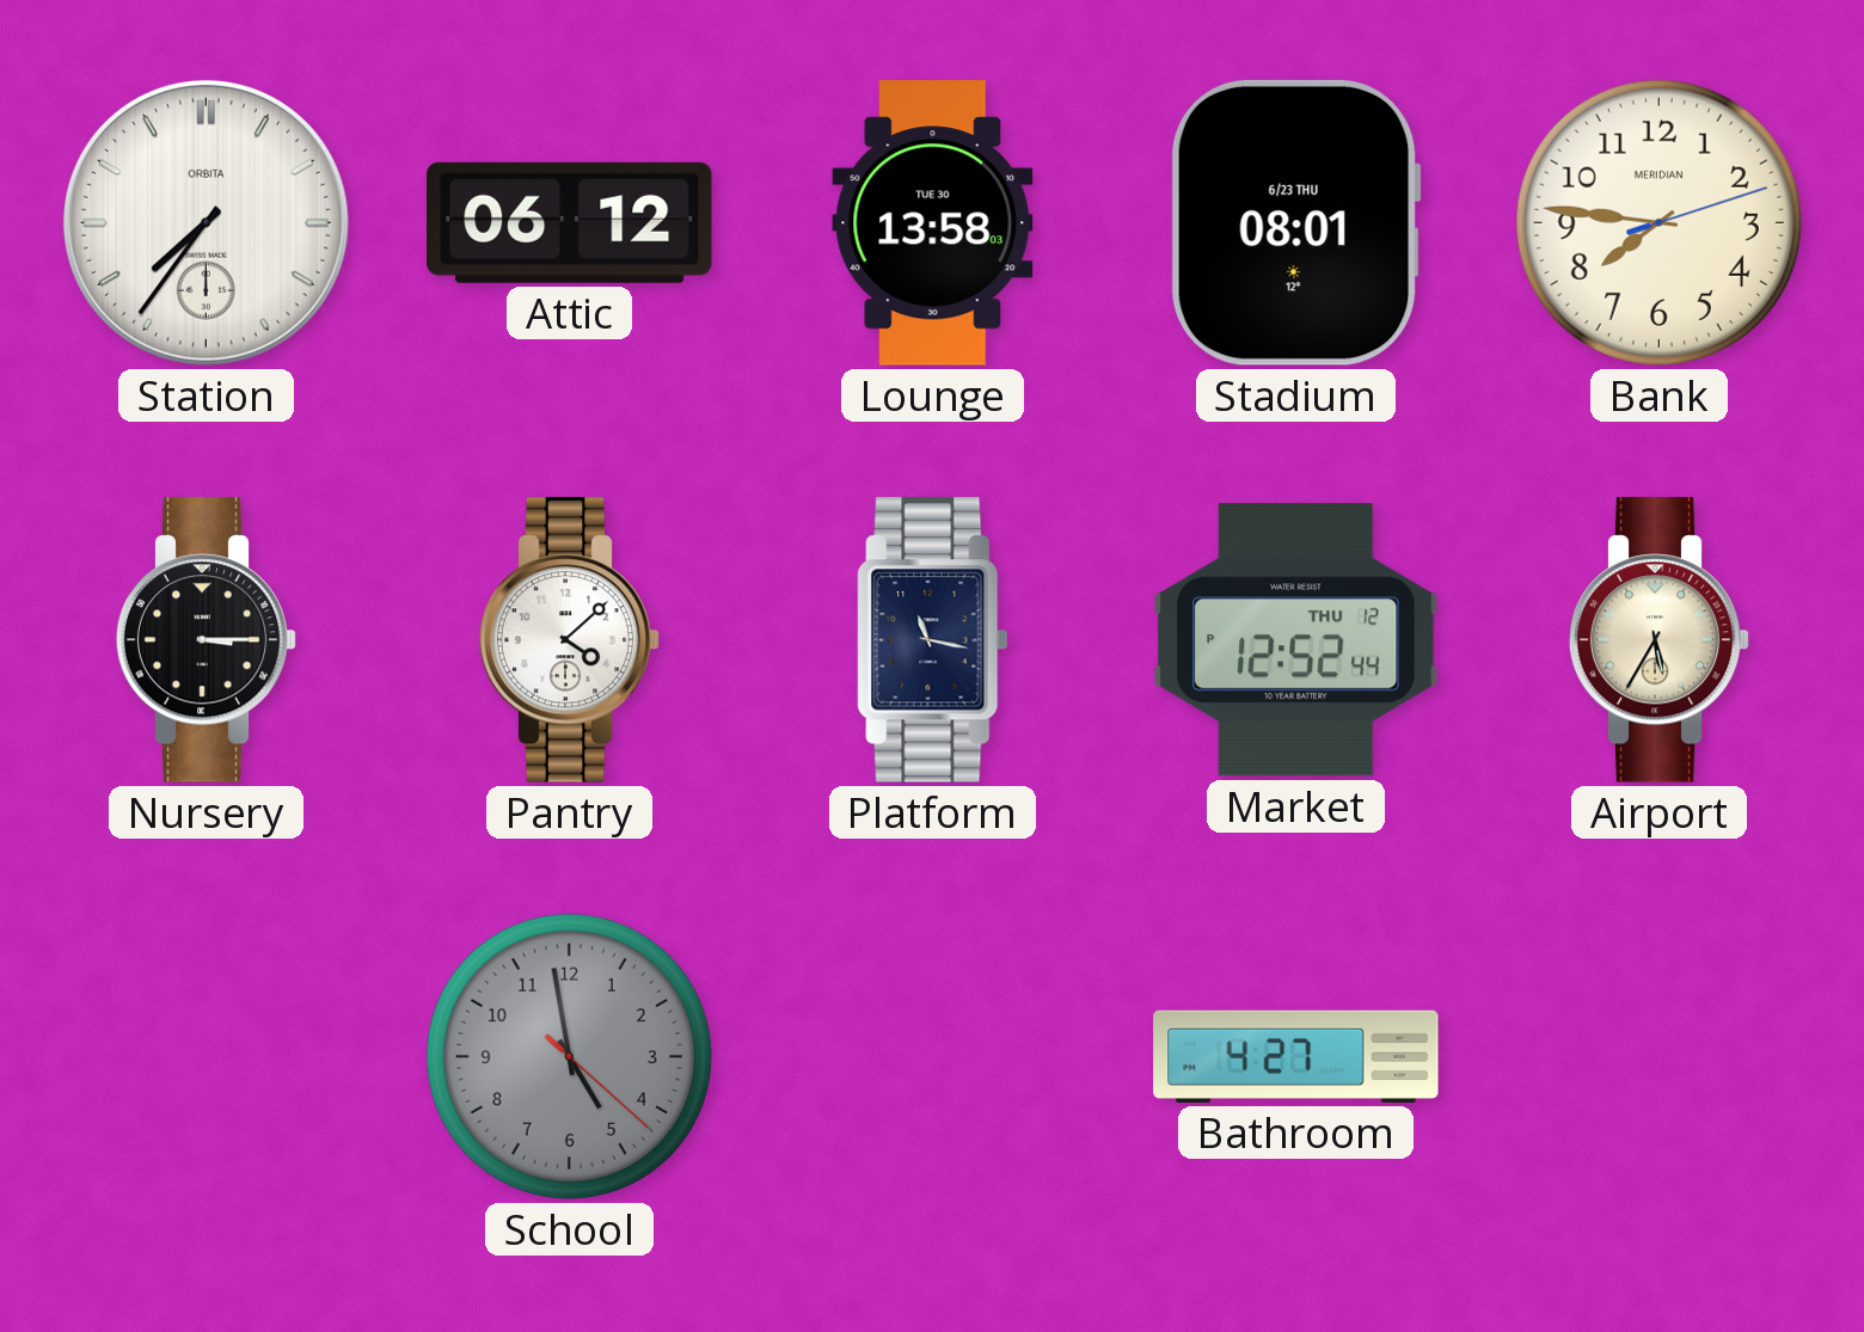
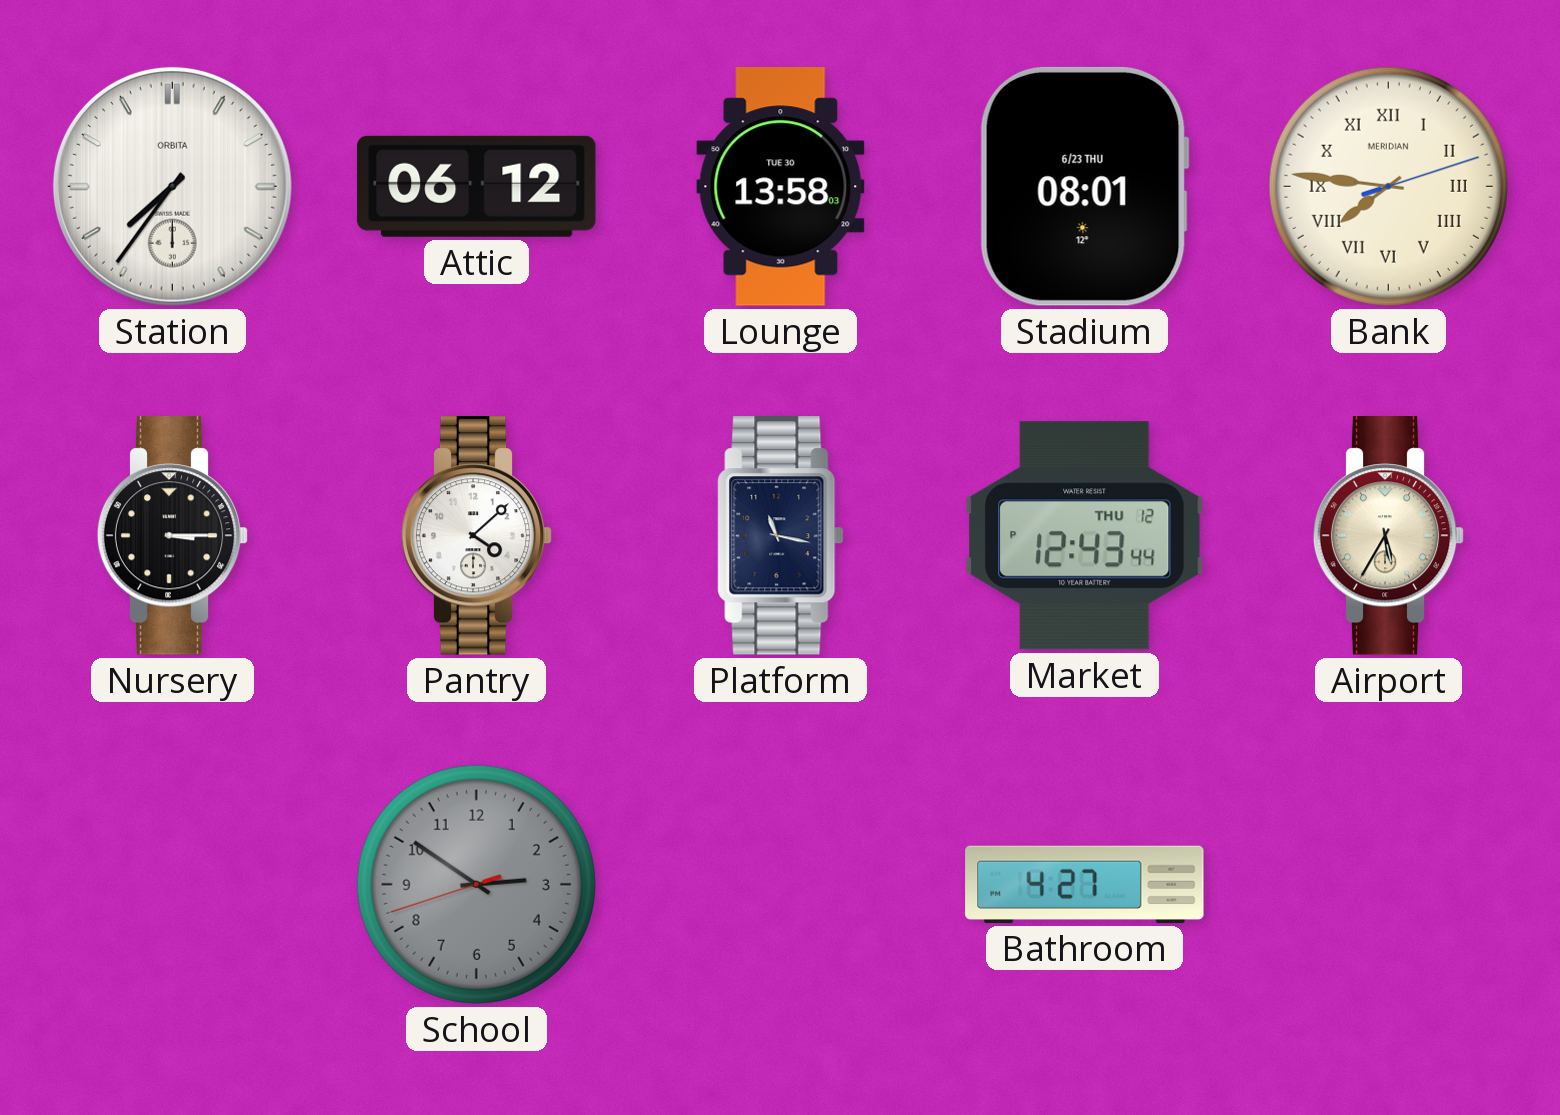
Bank numerals: Arabic -> Roman
Market: 12:52 -> 12:43
School: 4:58 -> 2:50
